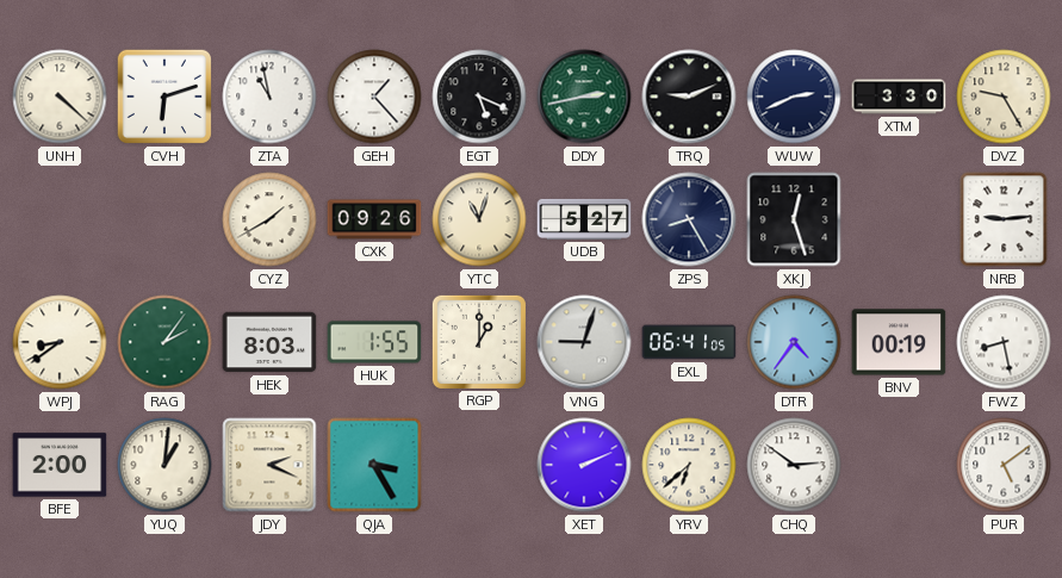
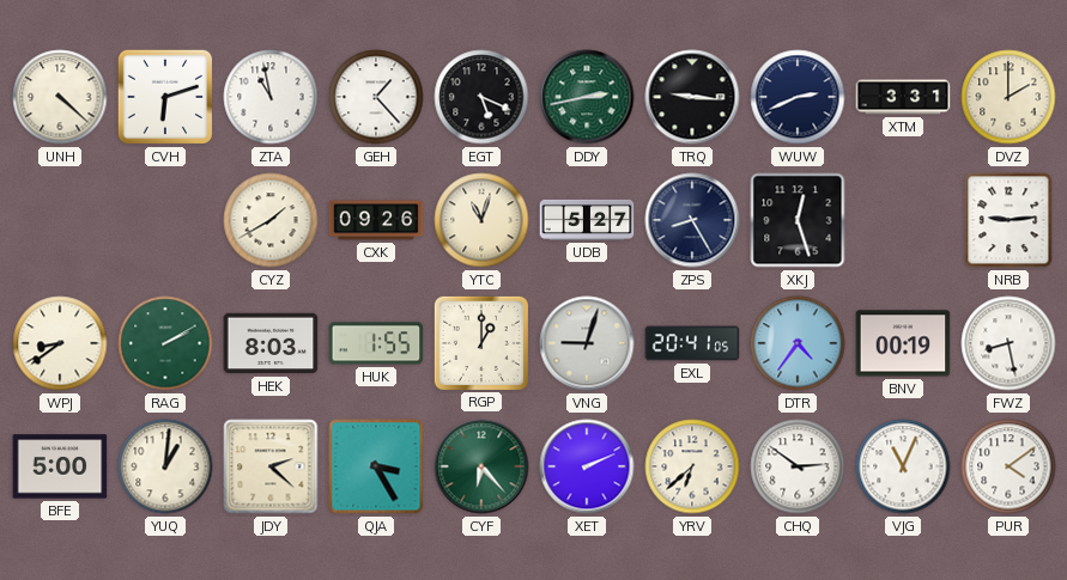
TRQ: 9:11 -> 9:16
XTM: 3:30 -> 3:31
DVZ: 9:25 -> 2:00
RAG: 2:06 -> 2:10
EXL: 06:41 -> 20:41
BFE: 2:00 -> 5:00
JDY: 2:19 -> 2:22
CYF: none -> 6:23
VJG: none -> 11:04
PUR: 5:09 -> 4:09
